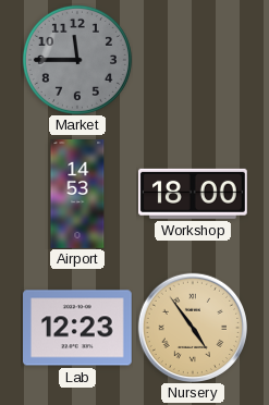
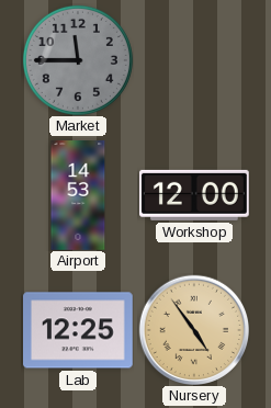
Workshop: 18:00 -> 12:00
Lab: 12:23 -> 12:25
